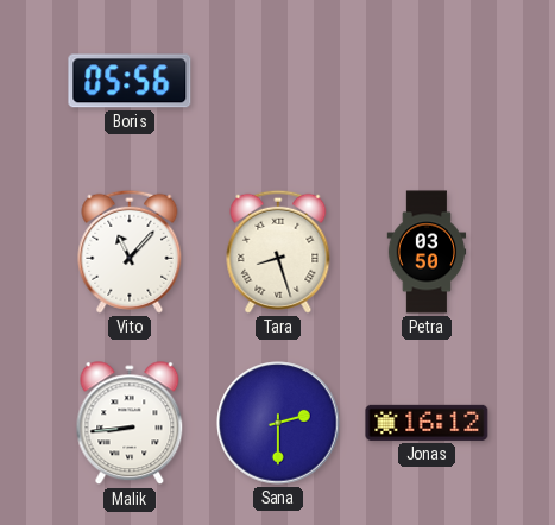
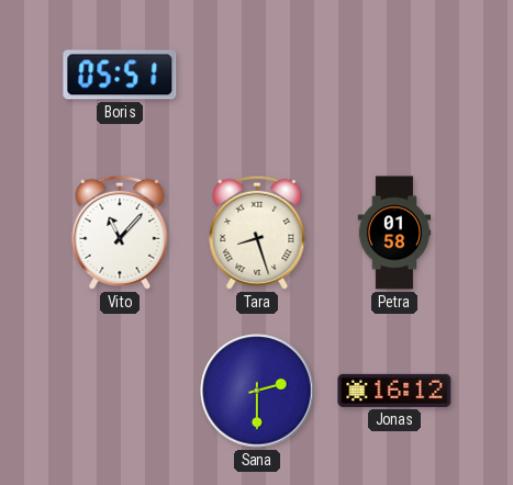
Boris: 05:56 -> 05:51
Petra: 03:50 -> 01:58
Malik: 8:44 -> none
